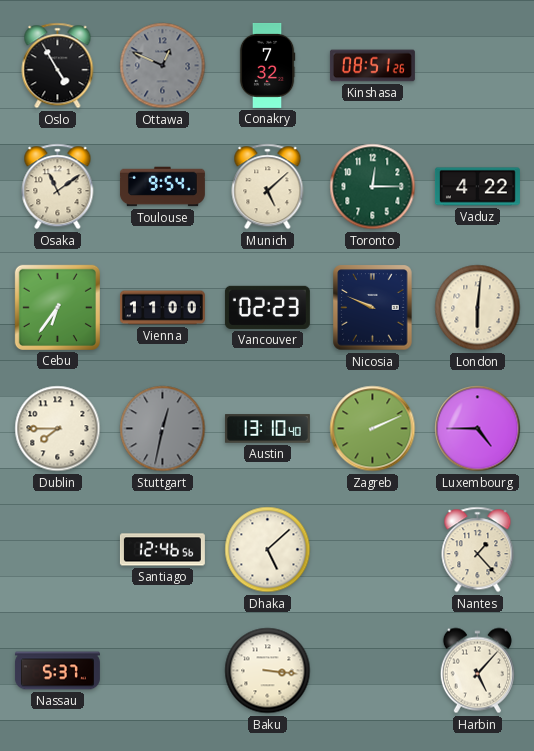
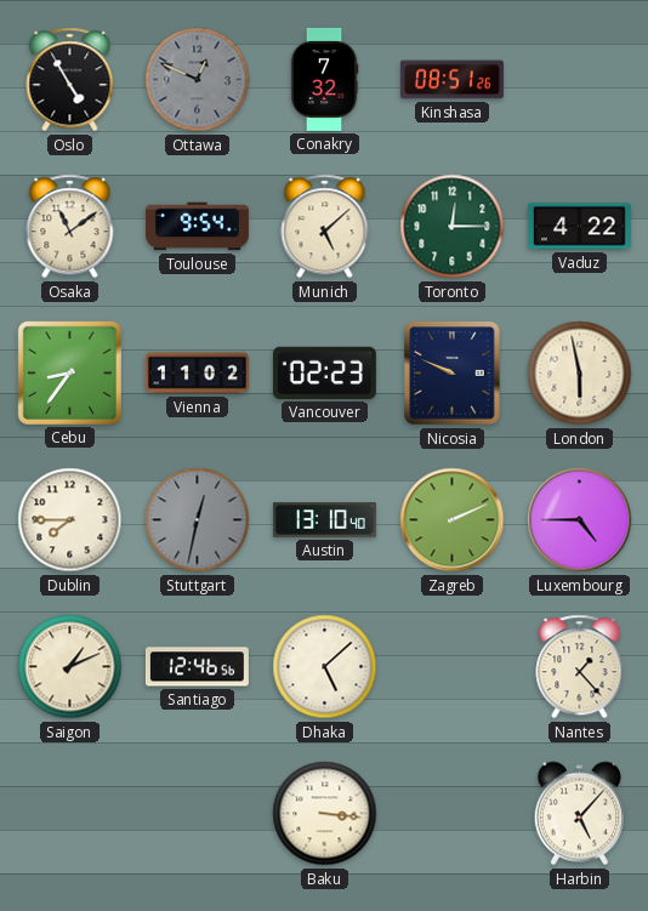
Cebu: 6:36 -> 8:36
Vienna: 11:00 -> 11:02
London: 6:01 -> 5:58
Saigon: none -> 1:11
Nassau: 5:37 -> none
